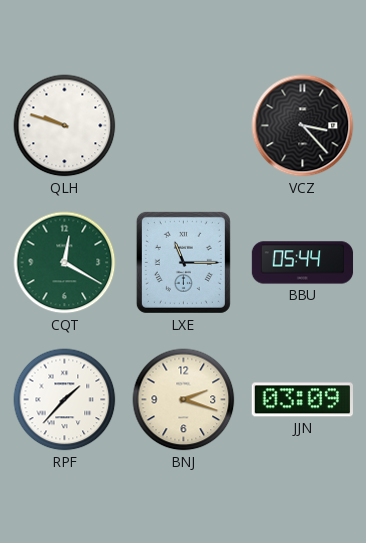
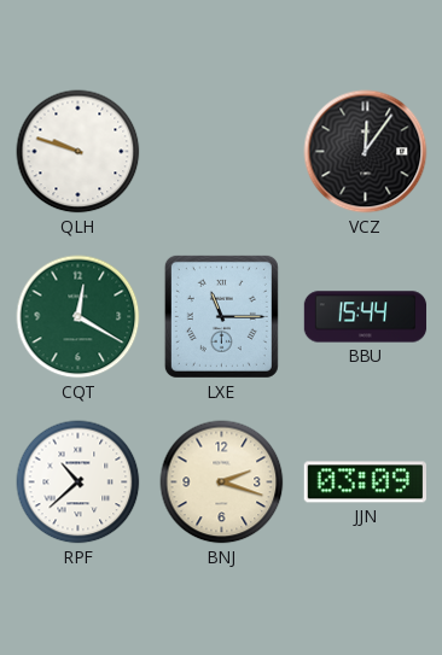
VCZ: 3:23 -> 12:06
BBU: 05:44 -> 15:44
RPF: 1:37 -> 10:38
